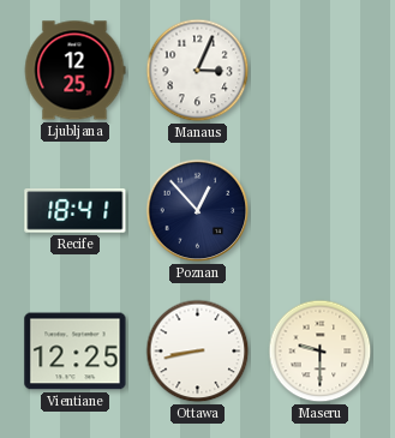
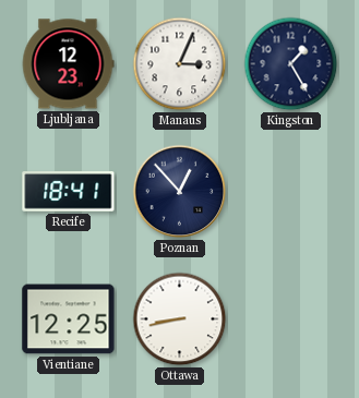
Ljubljana: 12:25 -> 12:23
Kingston: none -> 1:25
Maseru: 9:30 -> none
